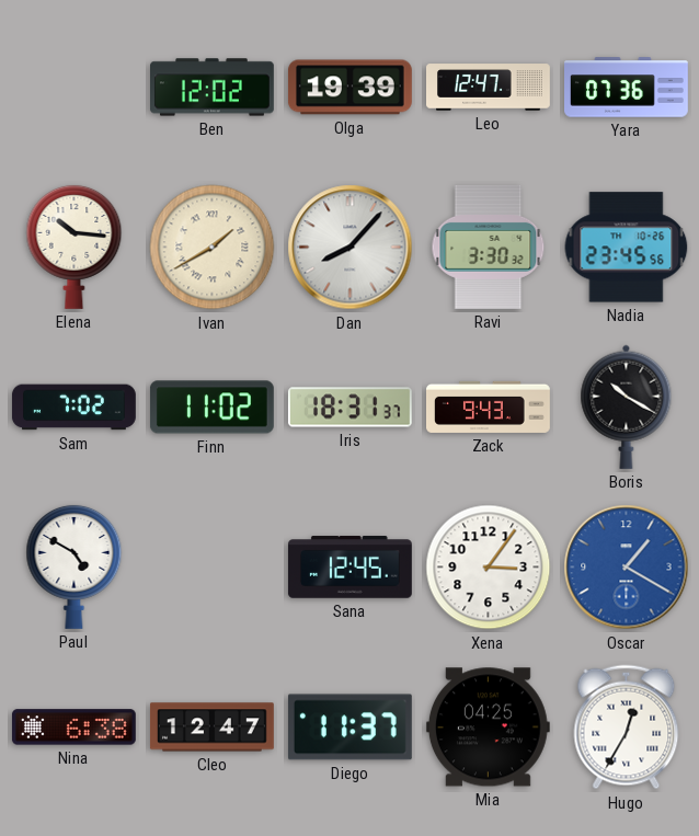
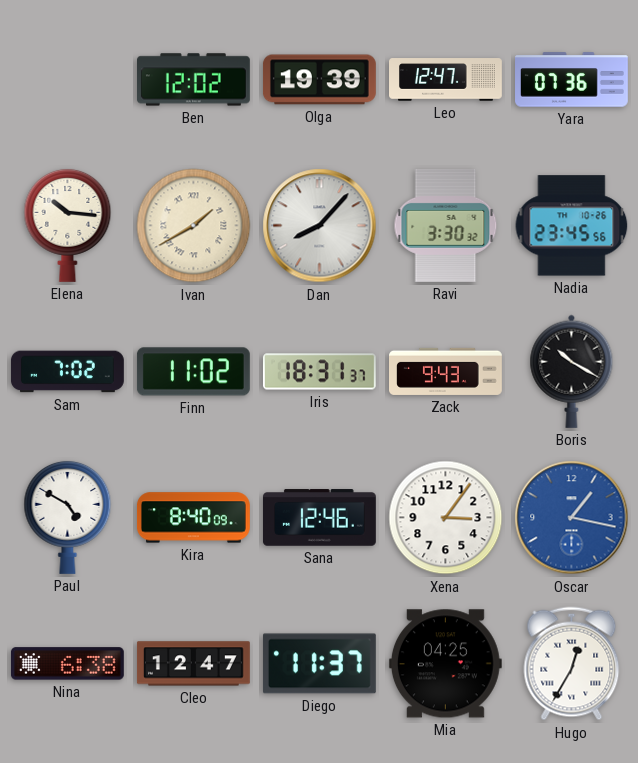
Kira: none -> 8:40
Sana: 12:45 -> 12:46
Oscar: 1:20 -> 1:17
